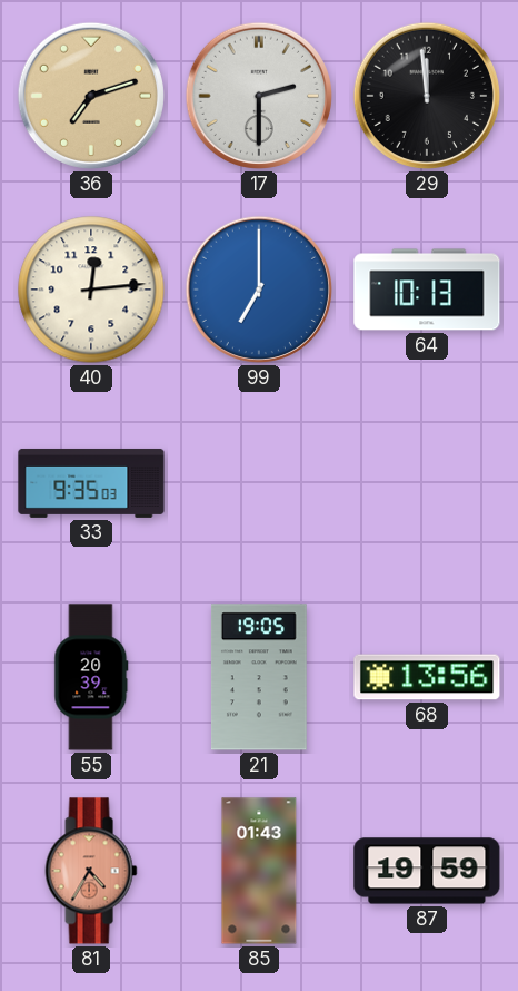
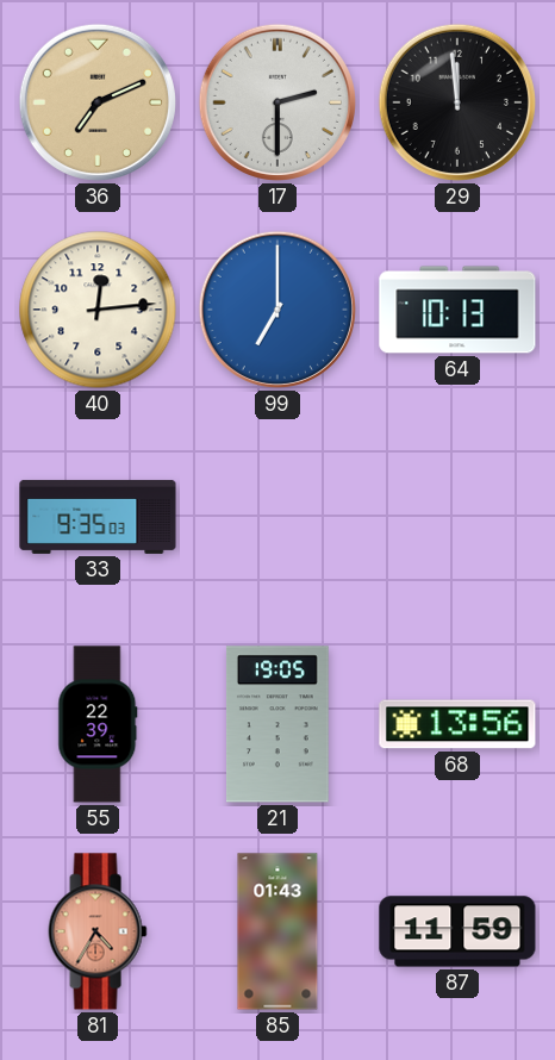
36: 7:12 -> 7:11
55: 20:39 -> 22:39
87: 19:59 -> 11:59
